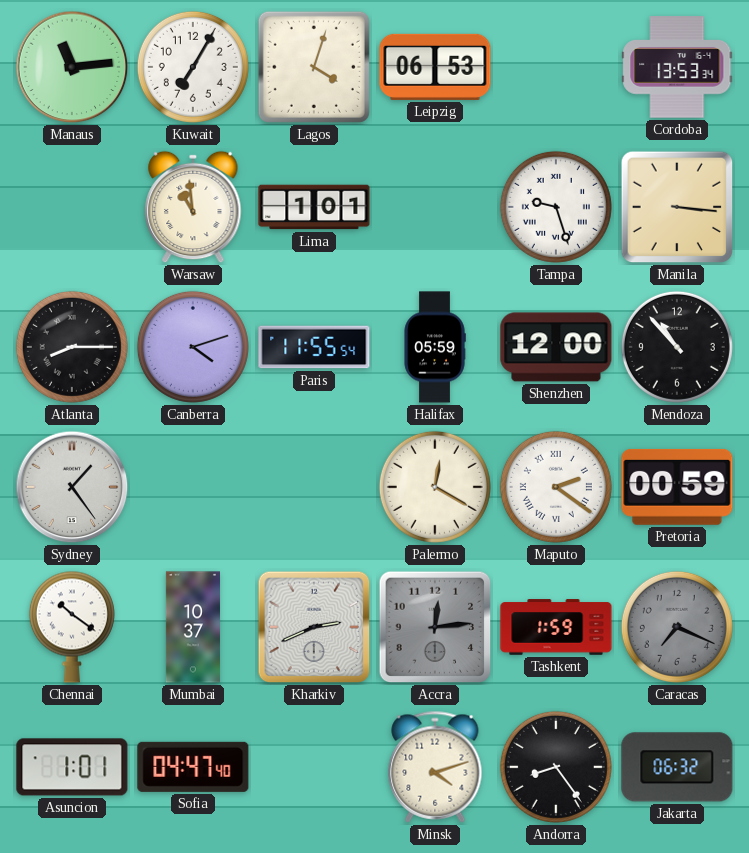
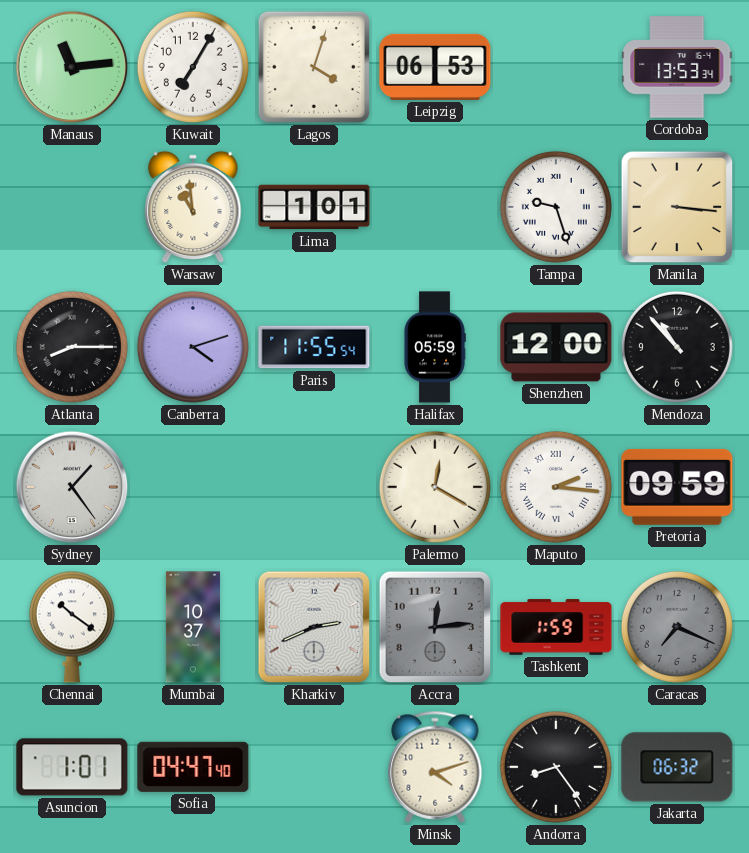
Maputo: 2:21 -> 2:16
Pretoria: 00:59 -> 09:59
